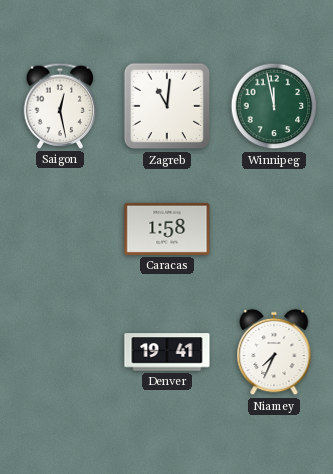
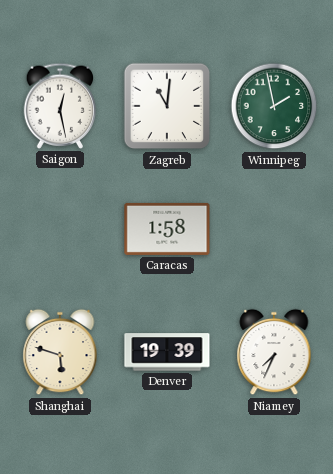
Winnipeg: 11:58 -> 1:58
Shanghai: none -> 5:48
Denver: 19:41 -> 19:39
